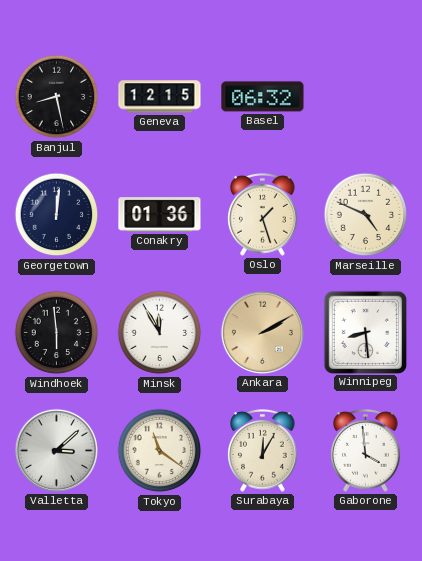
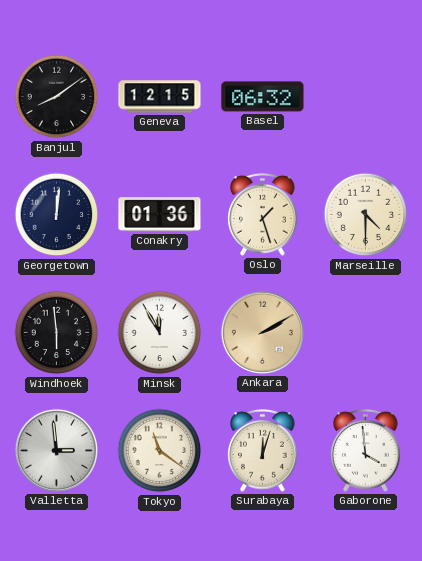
Banjul: 8:28 -> 8:09
Marseille: 4:49 -> 4:30
Winnipeg: 8:29 -> none
Valletta: 3:08 -> 2:59
Surabaya: 12:05 -> 12:03
